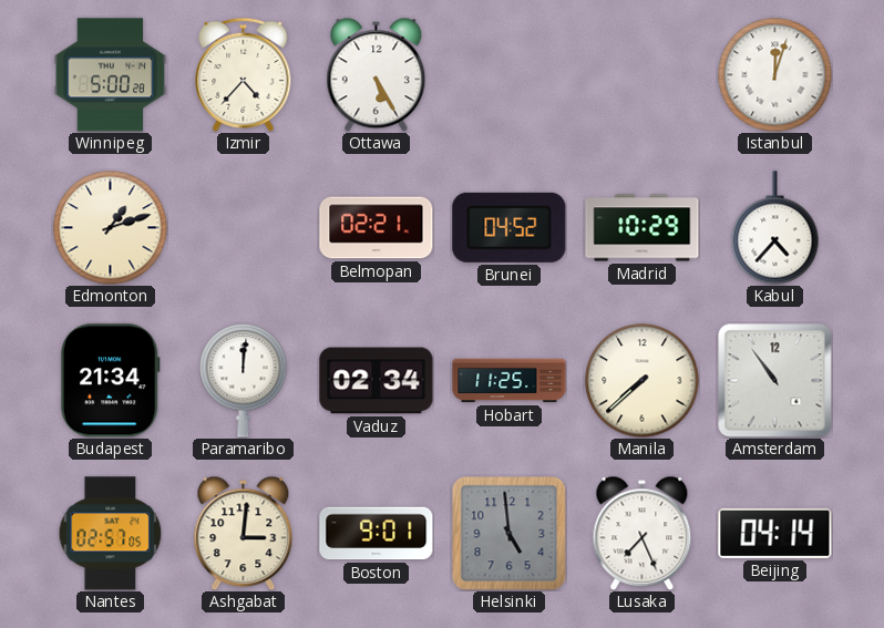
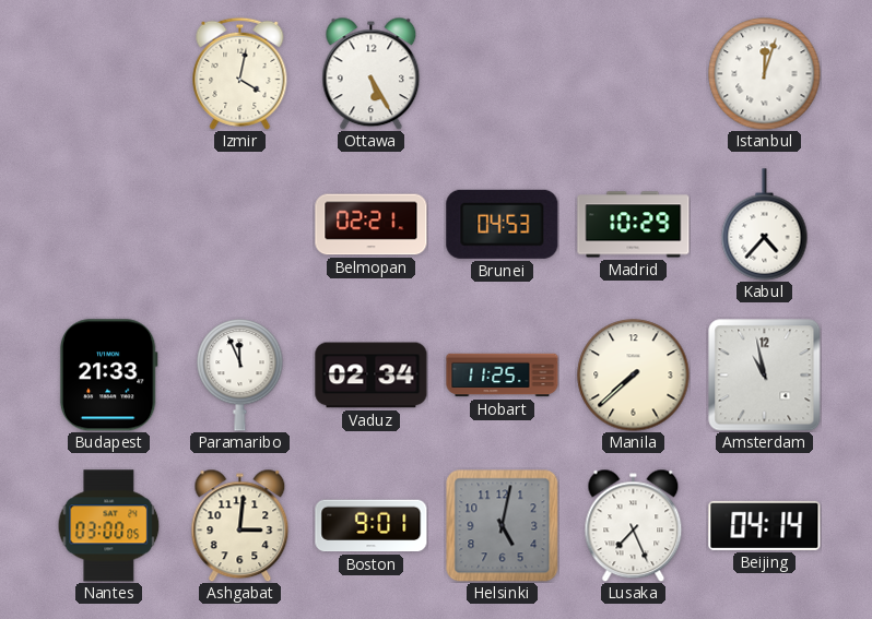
Winnipeg: 5:00 -> none
Izmir: 4:37 -> 4:02
Edmonton: 1:12 -> none
Brunei: 04:52 -> 04:53
Budapest: 21:34 -> 21:33
Paramaribo: 12:01 -> 11:56
Amsterdam: 10:54 -> 10:58
Nantes: 02:57 -> 03:00
Helsinki: 4:59 -> 5:02
